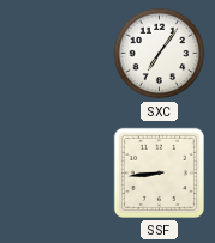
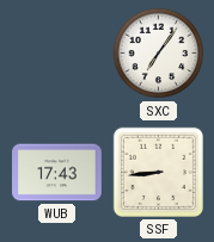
WUB: none -> 17:43
